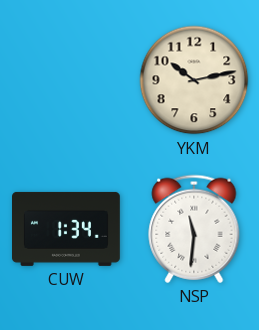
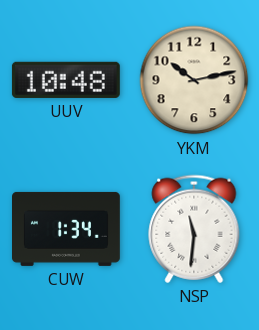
UUV: none -> 10:48
